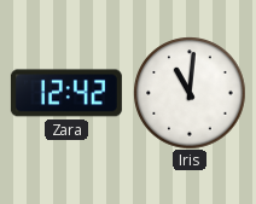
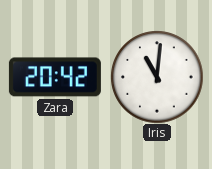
Zara: 12:42 -> 20:42
